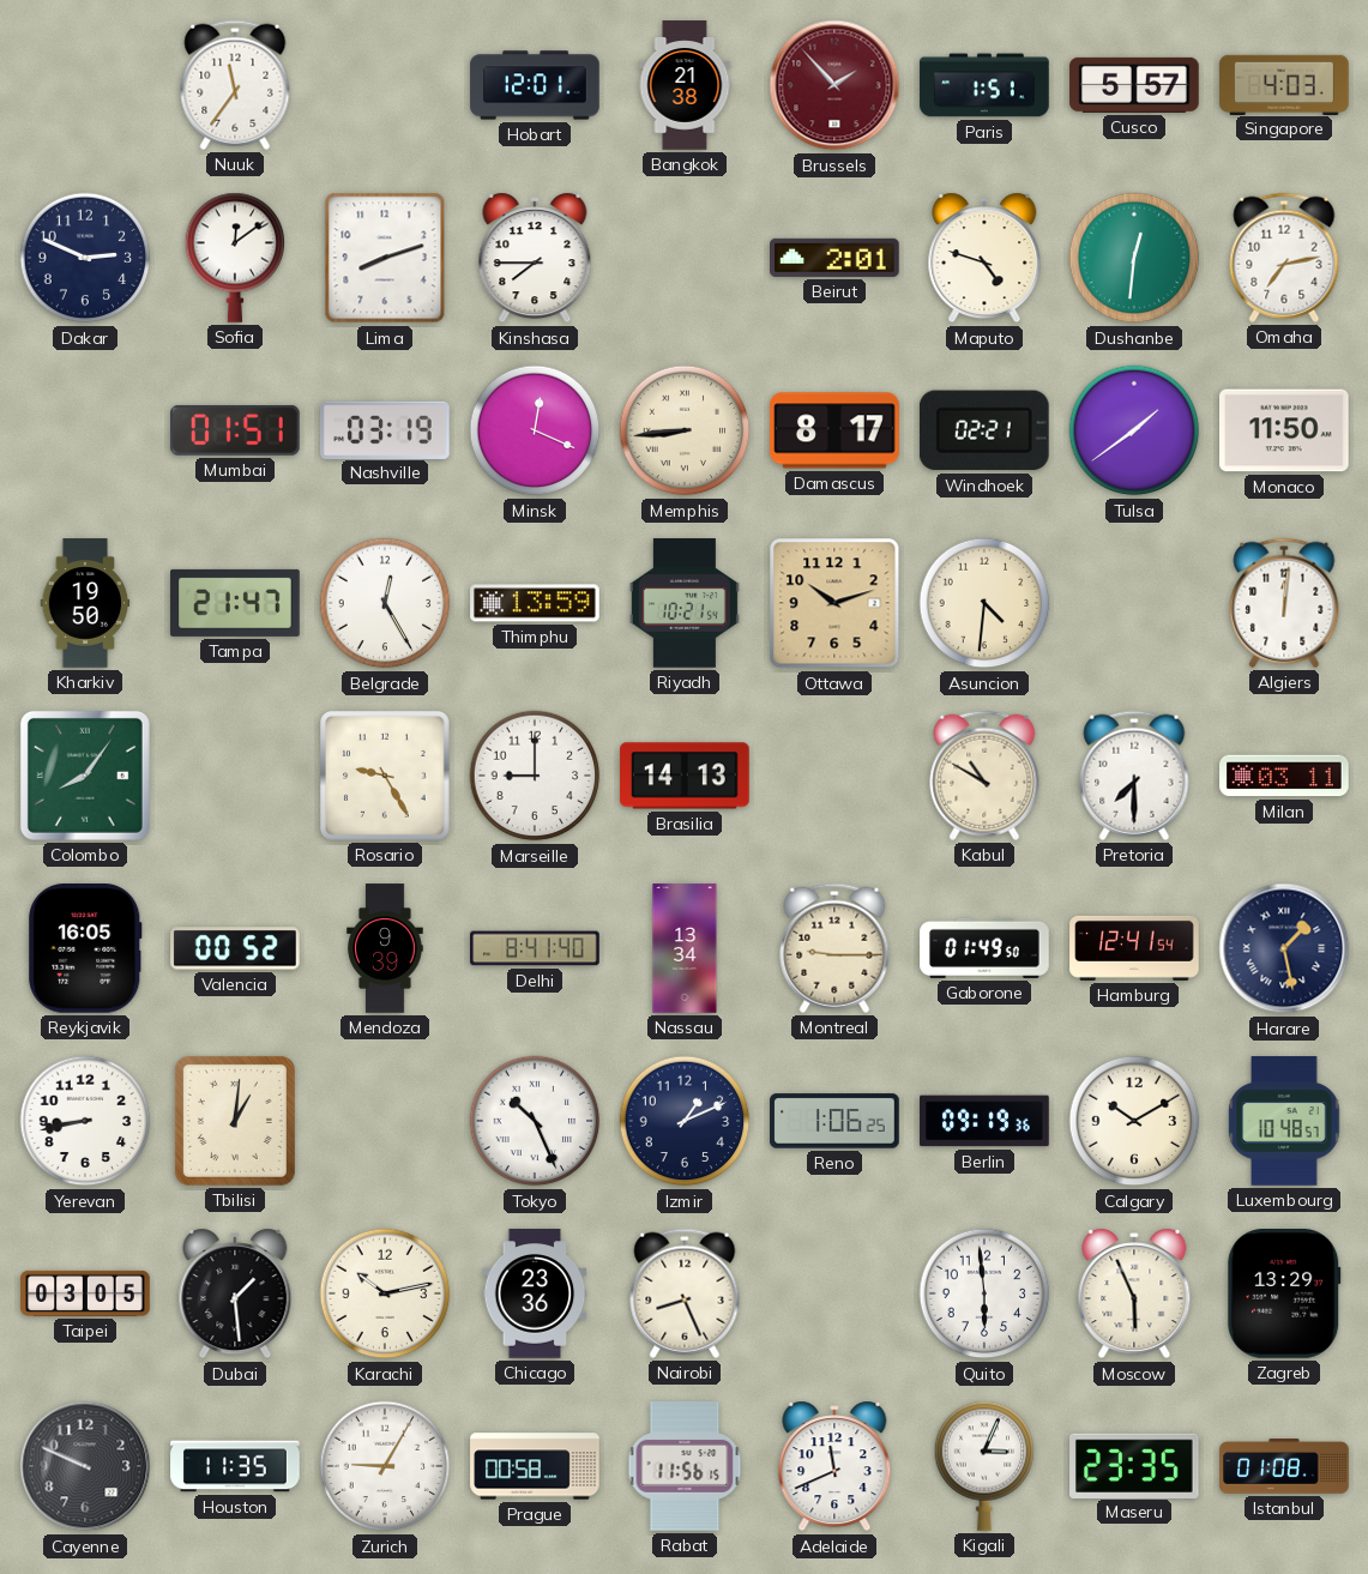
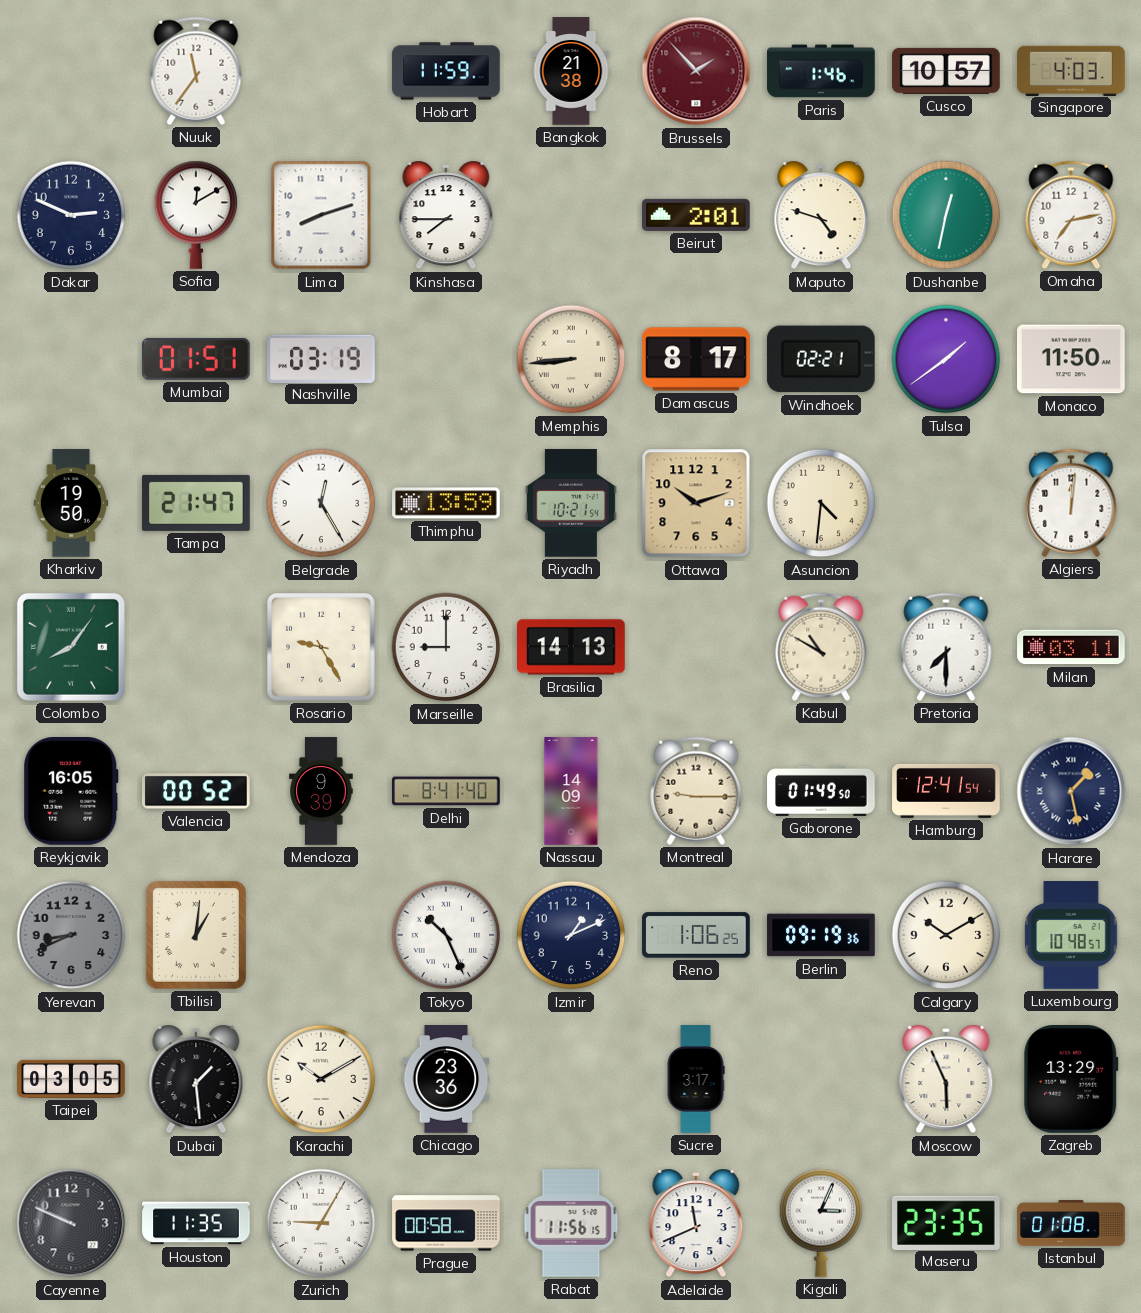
Hobart: 12:01 -> 11:59
Paris: 1:51 -> 1:46
Cusco: 5:57 -> 10:57
Sofia: 12:09 -> 12:10
Dushanbe: 12:31 -> 12:32
Minsk: 12:19 -> none
Nassau: 13:34 -> 14:09
Yerevan: 8:43 -> 8:41
Yerevan dial: white -> grey
Karachi: 10:13 -> 10:10
Nairobi: 8:26 -> none
Sucre: none -> 3:17
Quito: 5:59 -> none
